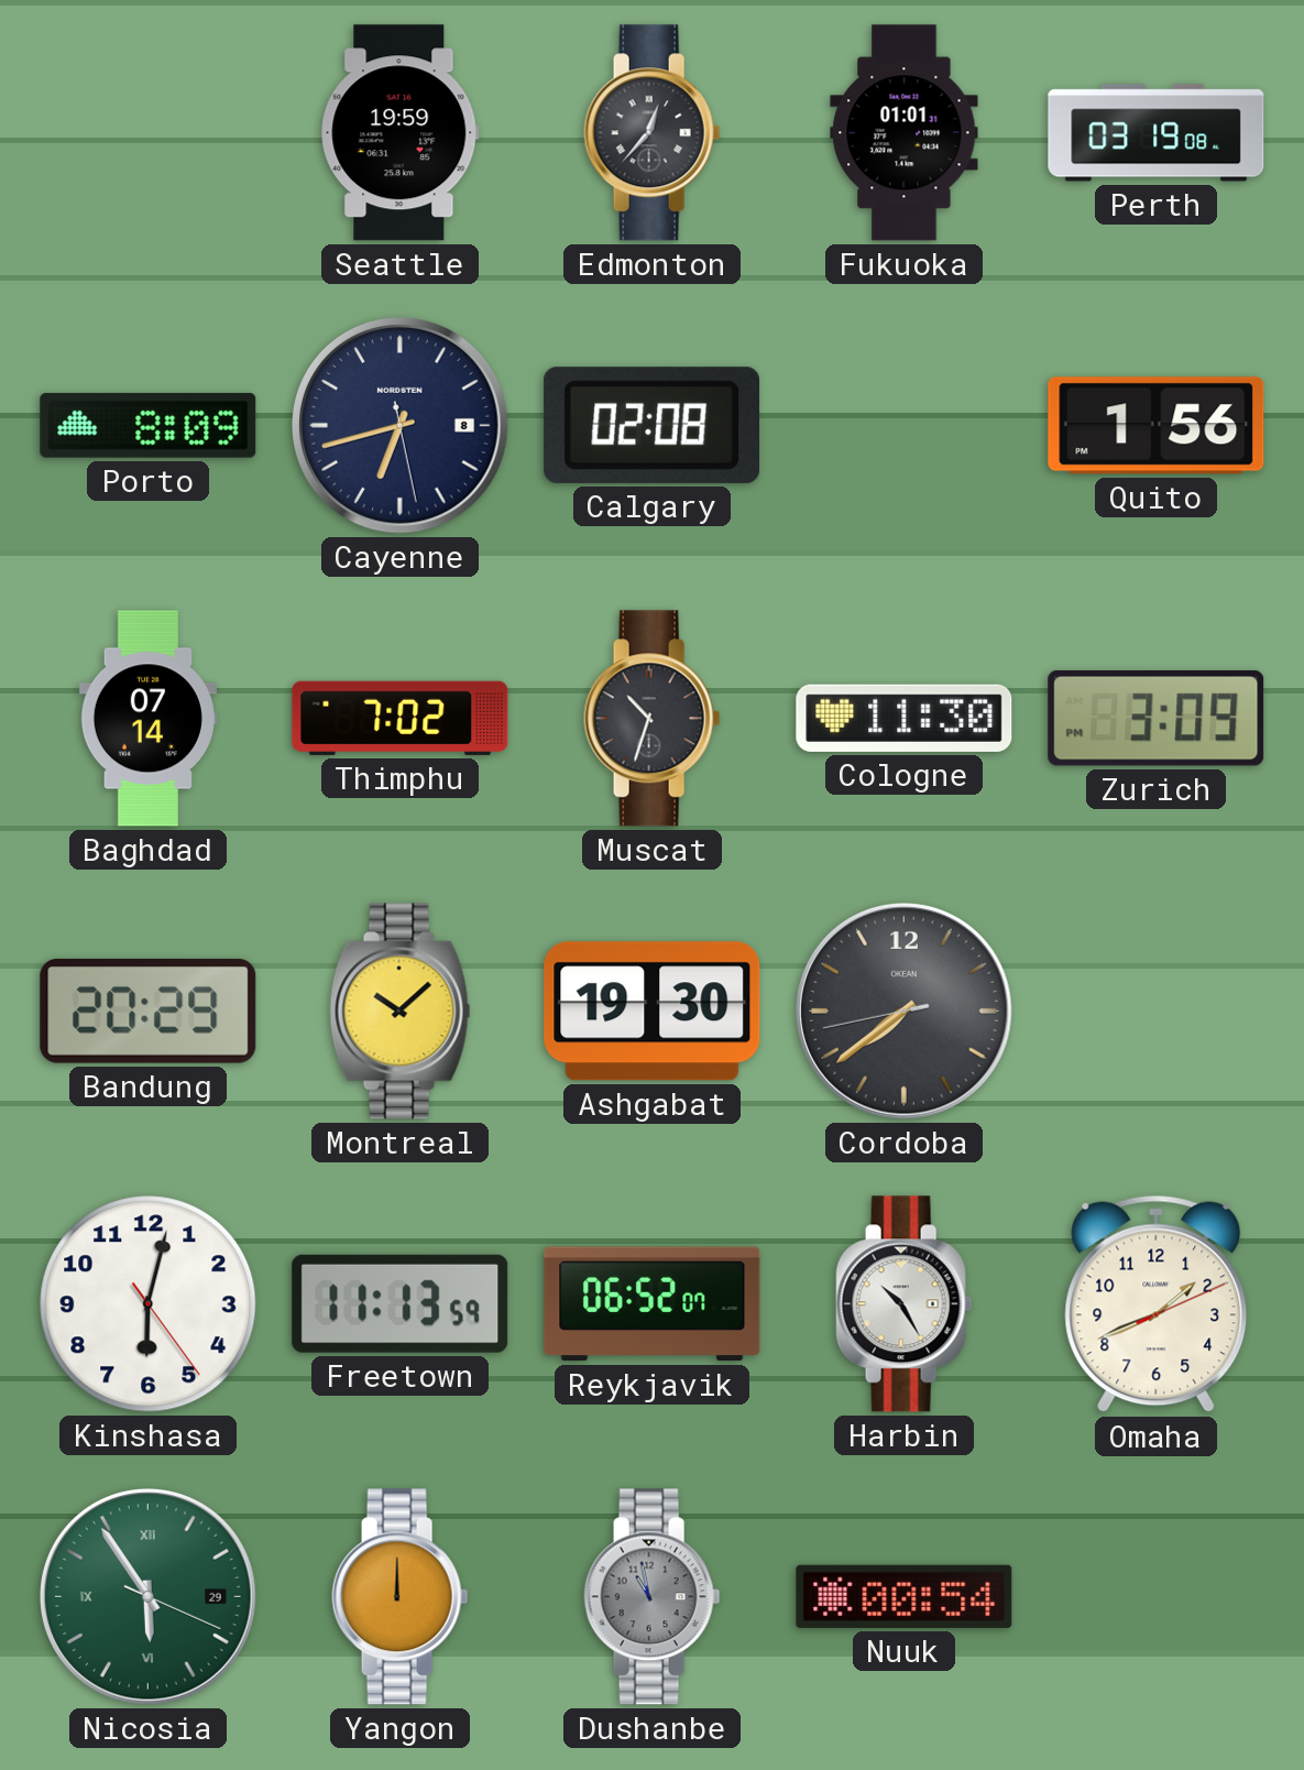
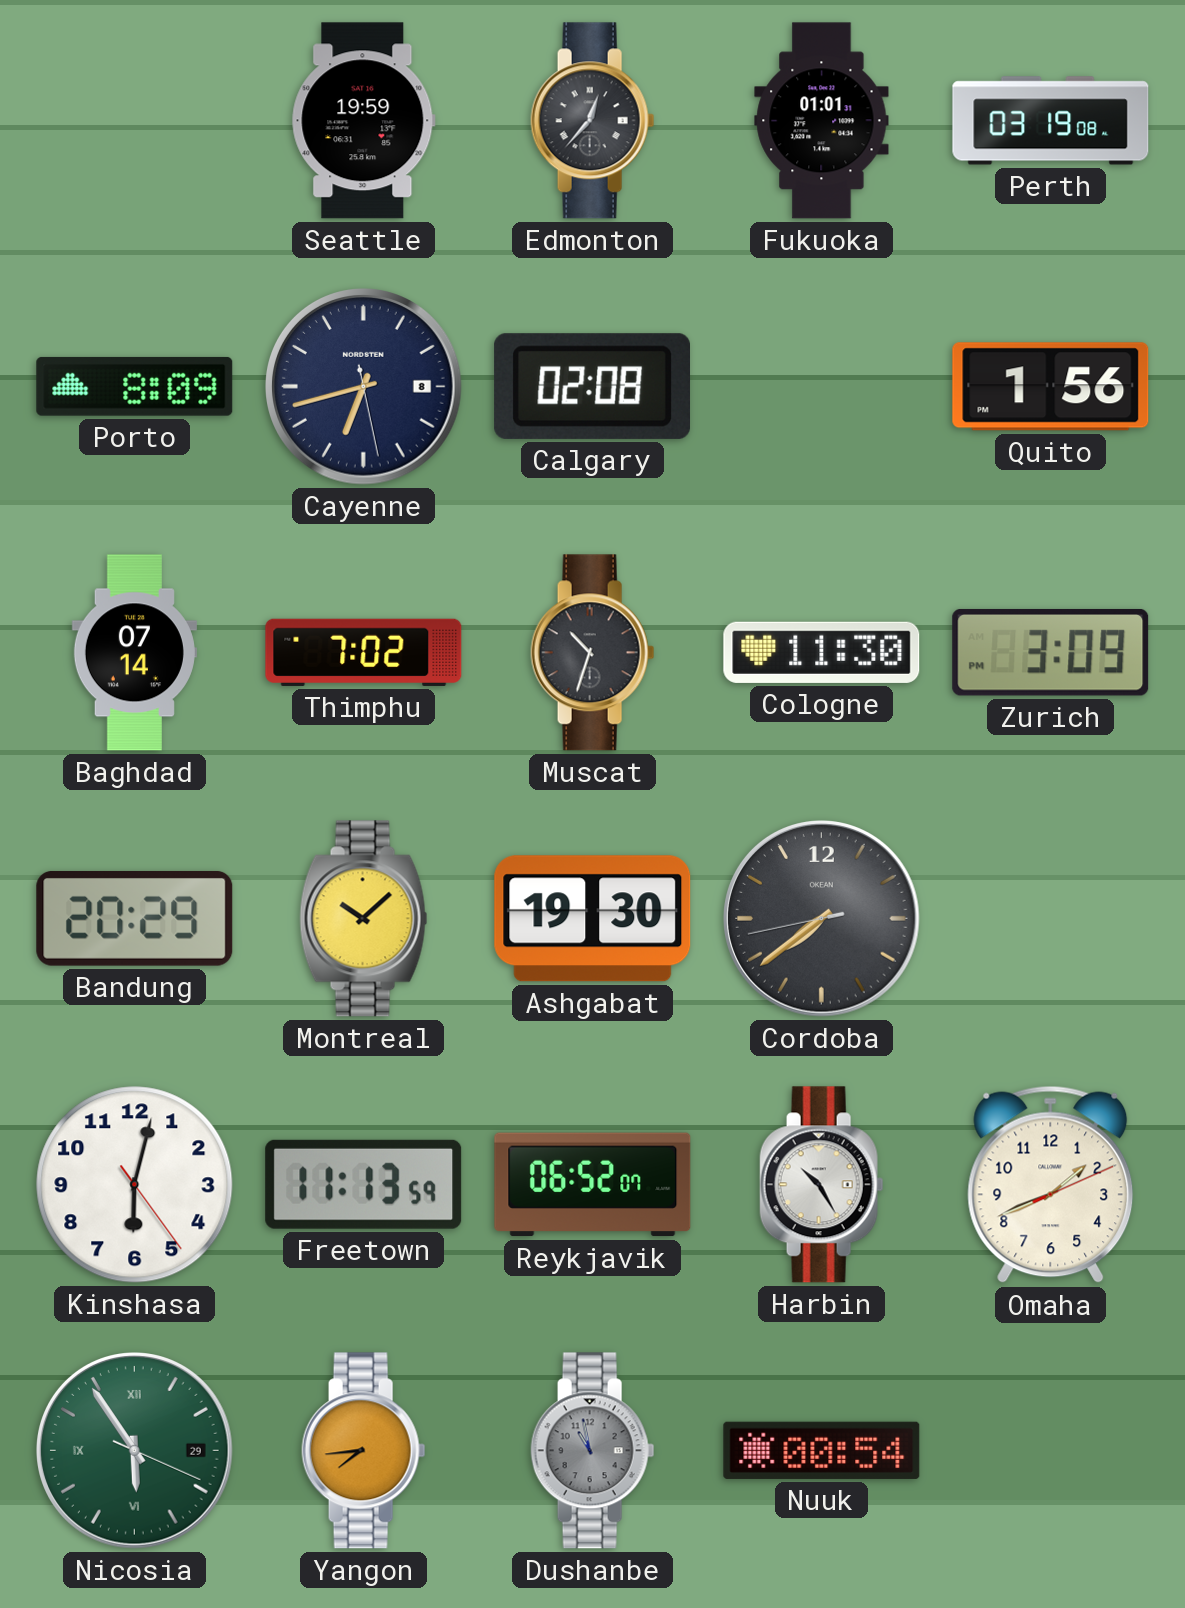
Yangon: 12:00 -> 7:44
